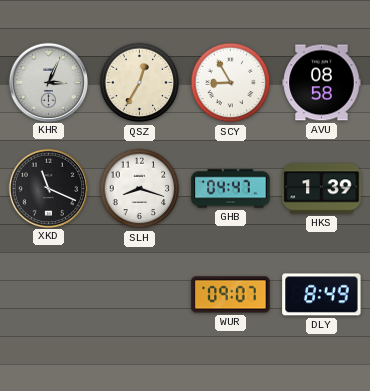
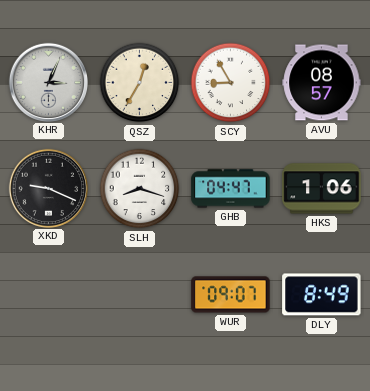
AVU: 08:58 -> 08:57
XKD: 11:19 -> 9:19
HKS: 1:39 -> 1:06
